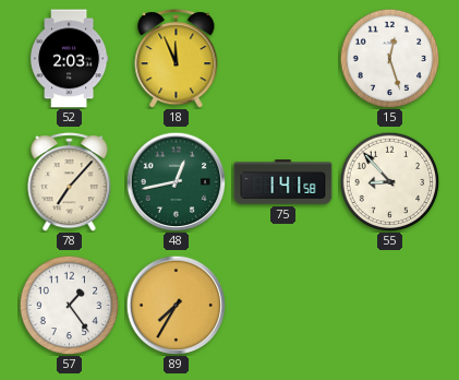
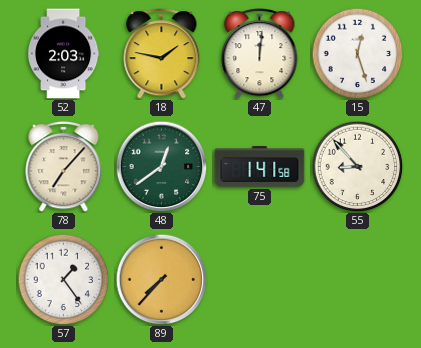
18: 11:56 -> 1:47
47: none -> 12:01
48: 12:43 -> 12:39
89: 7:35 -> 7:37
